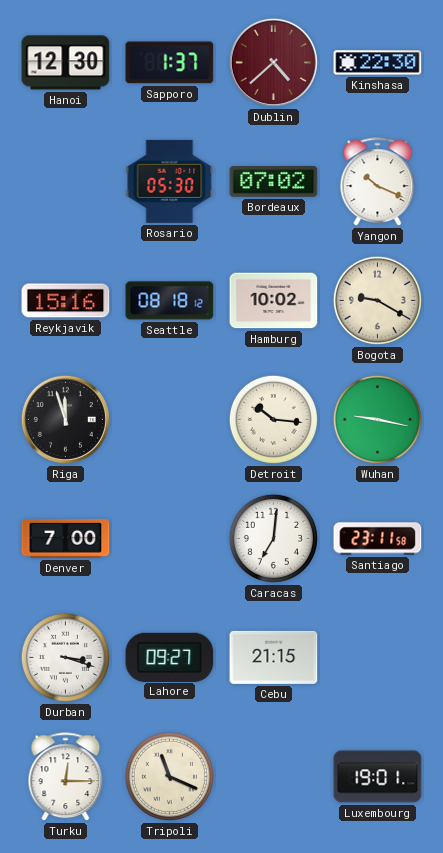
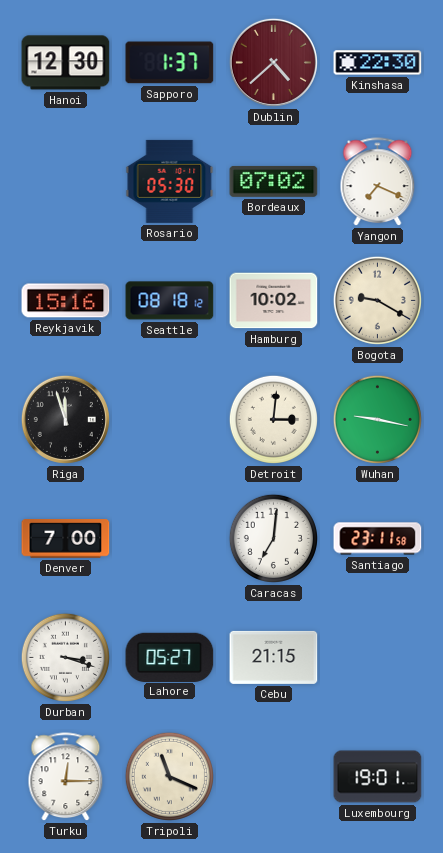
Yangon: 10:19 -> 7:19
Detroit: 10:16 -> 3:01
Lahore: 09:27 -> 05:27
